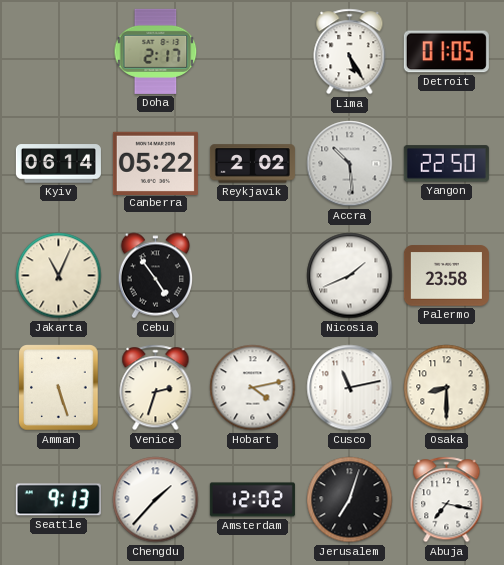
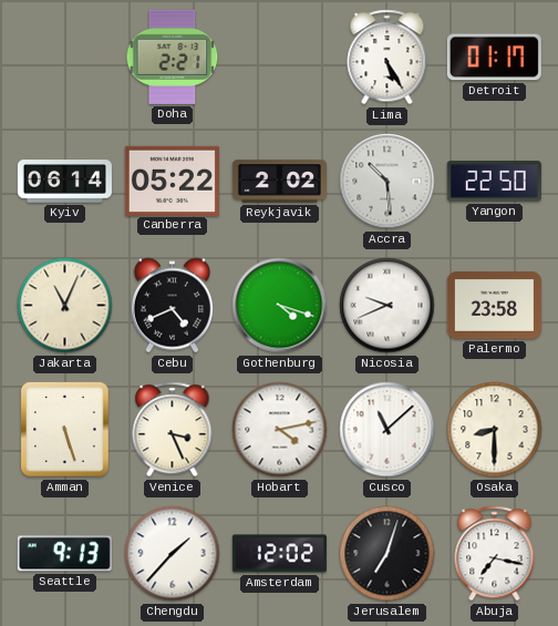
Doha: 2:17 -> 2:21
Detroit: 01:05 -> 01:17
Cebu: 4:54 -> 4:41
Gothenburg: none -> 4:18
Nicosia: 1:41 -> 9:41
Venice: 2:33 -> 3:26
Cusco: 11:13 -> 11:08
